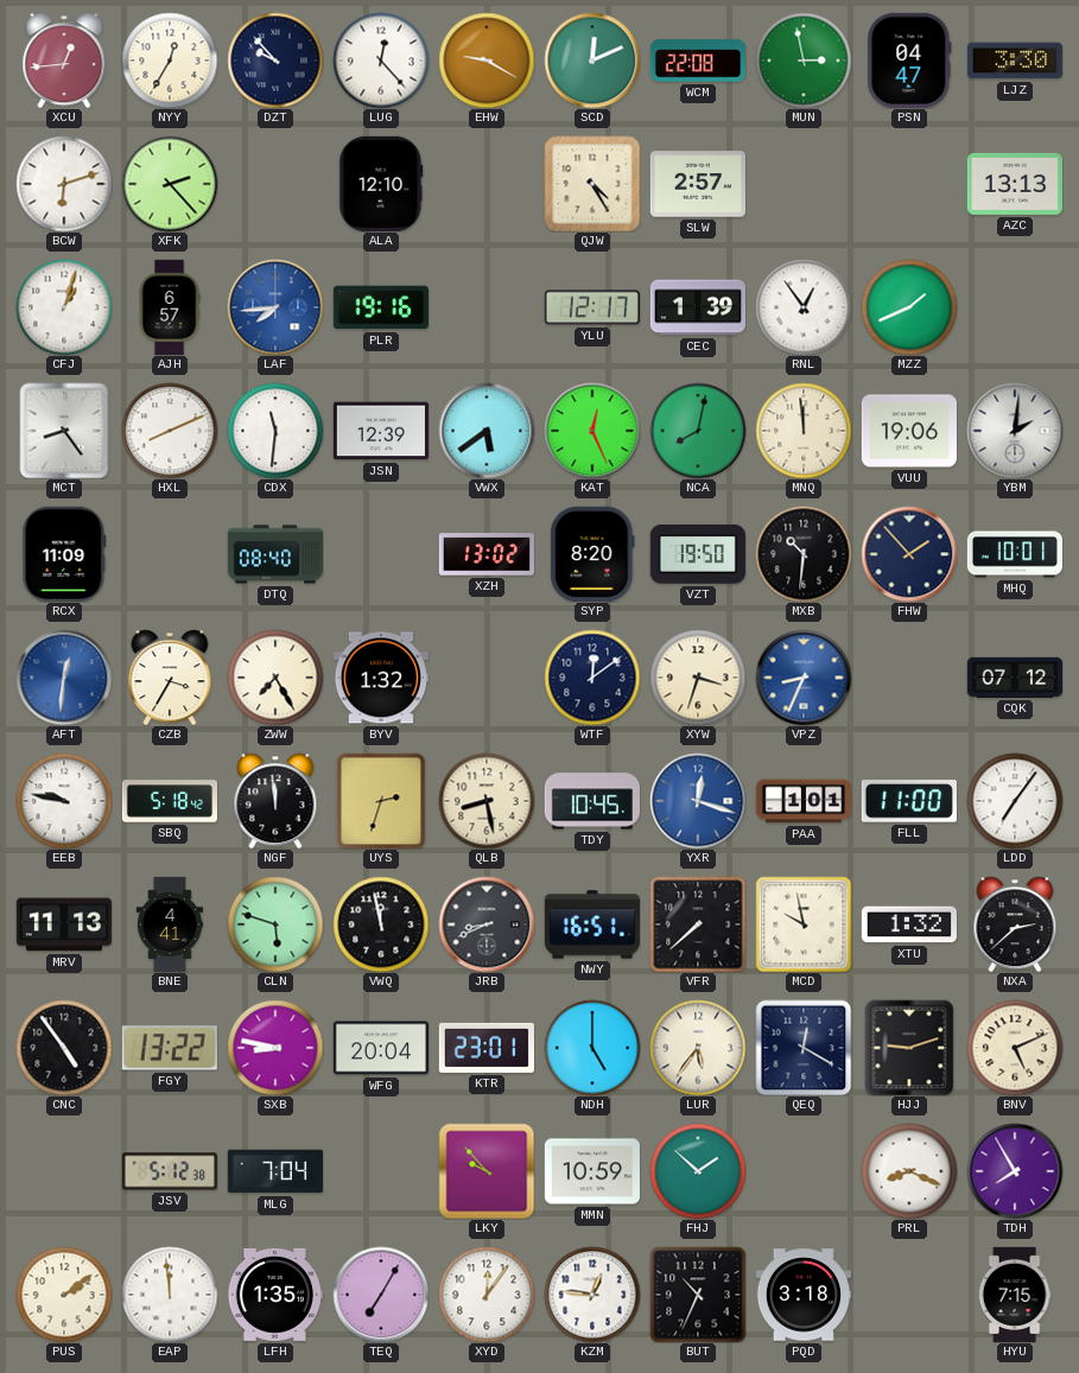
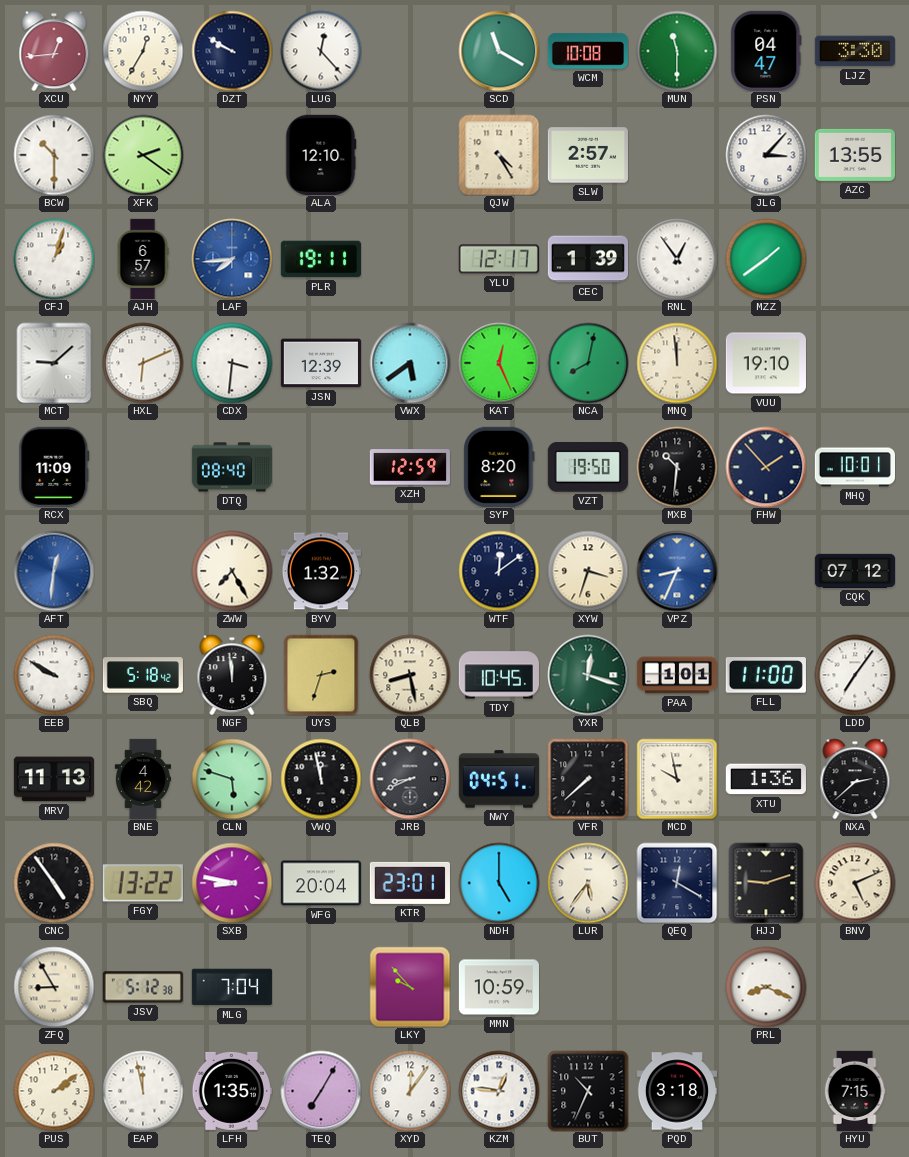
DZT: 9:53 -> 9:50
EHW: 9:20 -> none
SCD: 12:11 -> 11:20
WCM: 22:08 -> 10:08
MUN: 2:58 -> 11:30
BCW: 6:12 -> 10:30
XFK: 2:23 -> 2:21
JLG: none -> 3:07
AZC: 13:13 -> 13:55
PLR: 19:16 -> 19:11
MZZ: 1:41 -> 1:39
MCT: 8:24 -> 9:08
HXL: 8:11 -> 6:11
CDX: 11:31 -> 3:31
VUU: 19:06 -> 19:10
YBM: 2:01 -> none
XZH: 13:02 -> 12:59
CZB: 3:35 -> none
EEB: 9:47 -> 9:50
YXR dial: blue -> green
BNE: 4:41 -> 4:42
NWY: 16:51 -> 04:51
XTU: 1:32 -> 1:36
ZFQ: none -> 8:55
FHJ: 1:52 -> none
TDH: 7:55 -> none
EAP: 11:59 -> 11:58
